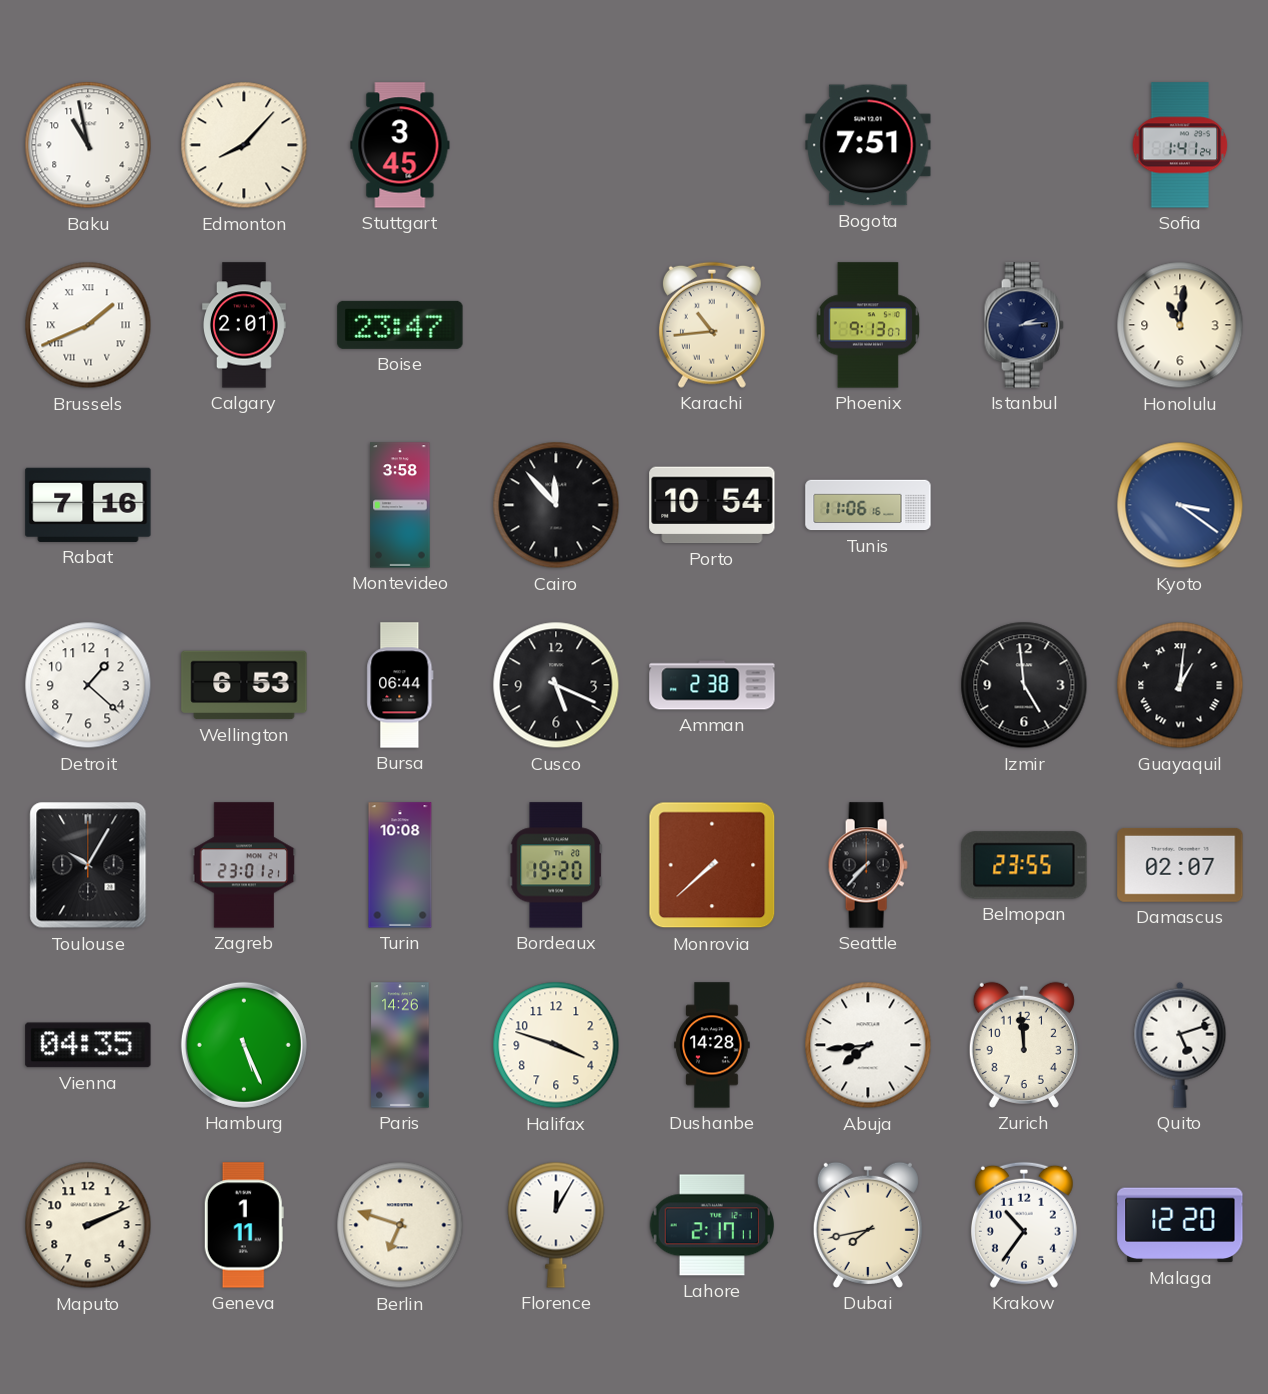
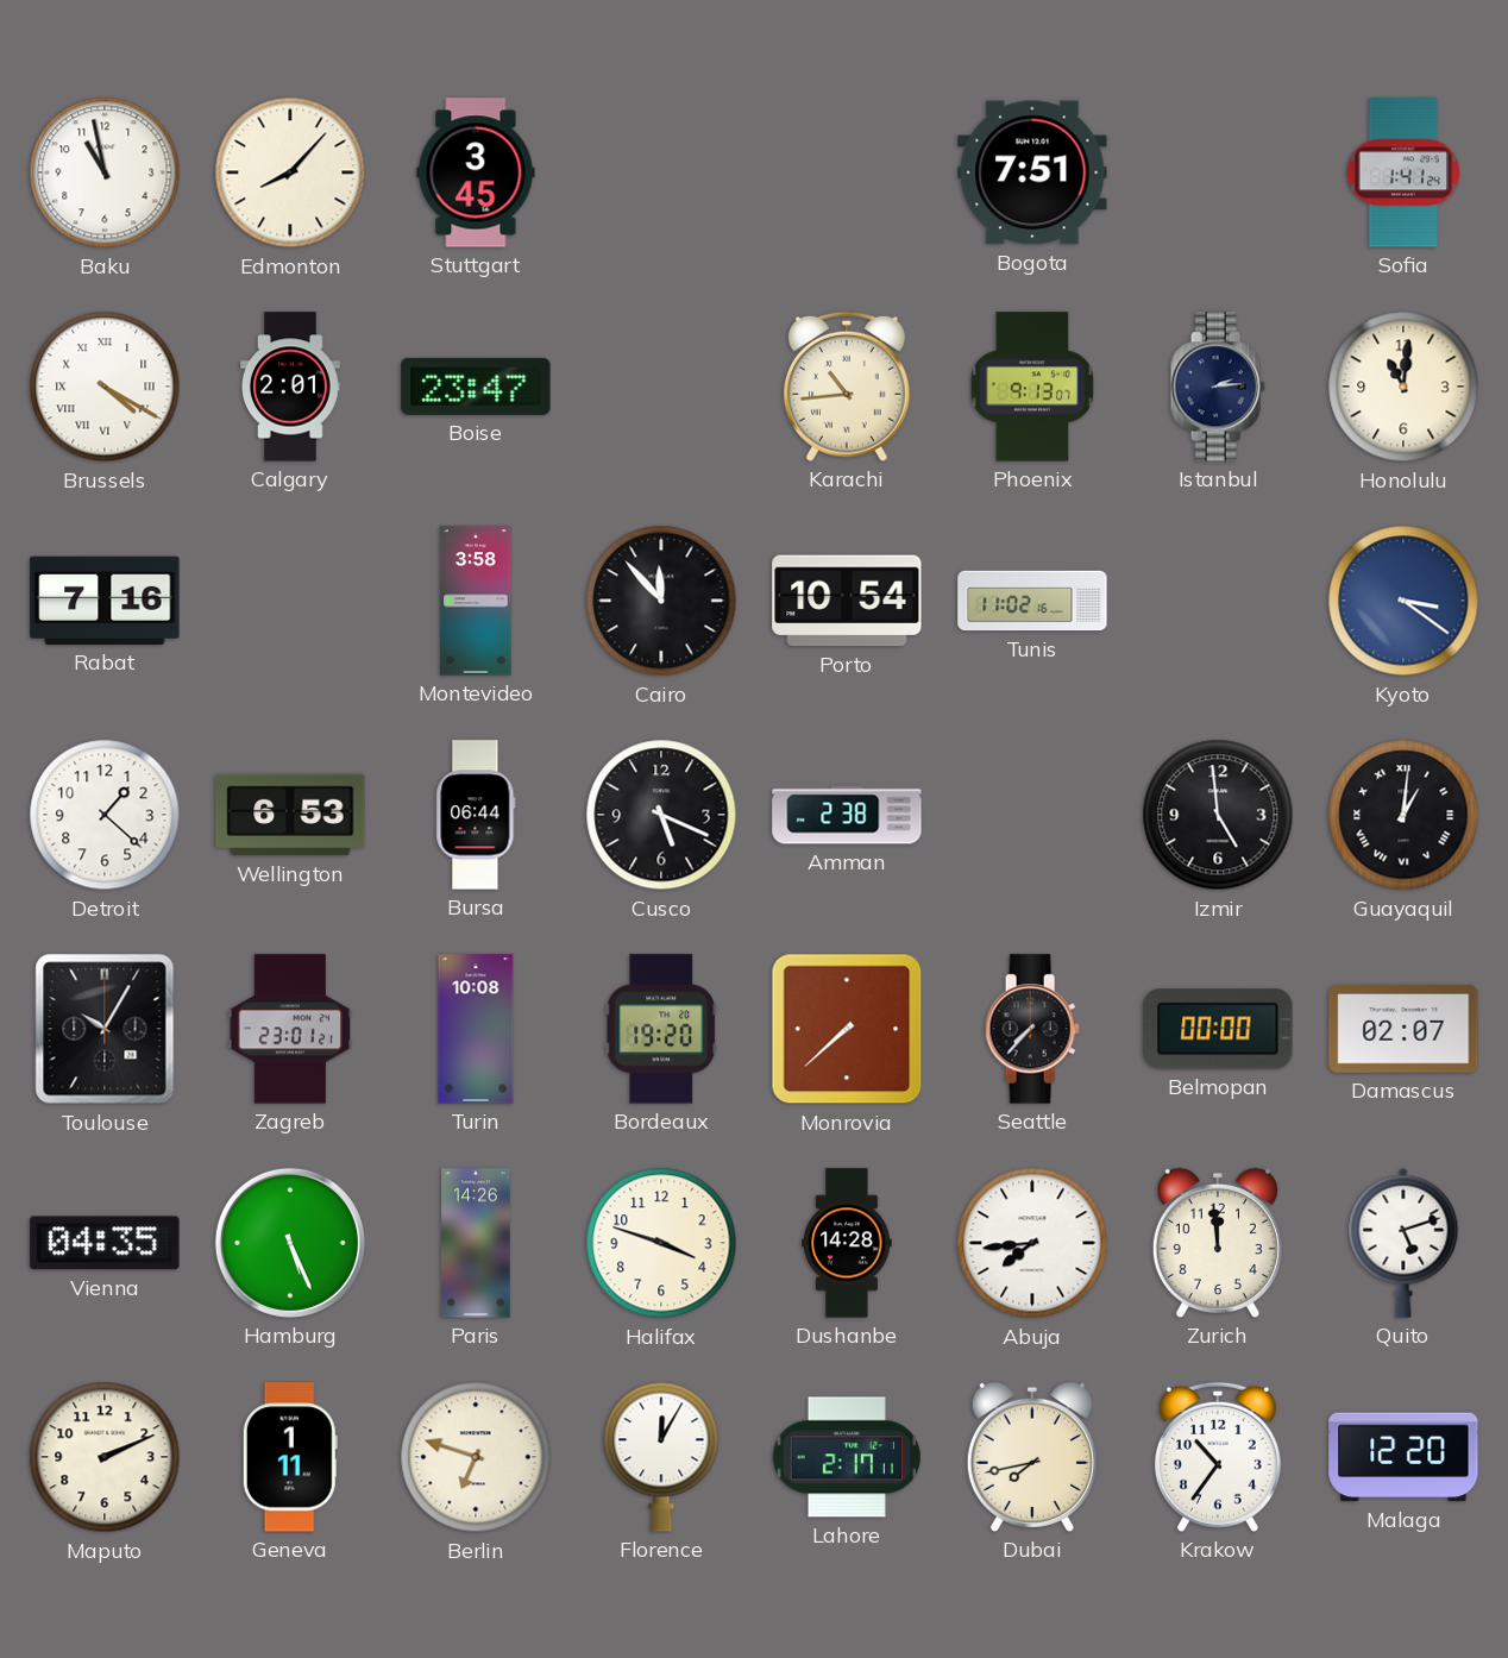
Brussels: 1:41 -> 4:20
Tunis: 11:06 -> 11:02
Belmopan: 23:55 -> 00:00
